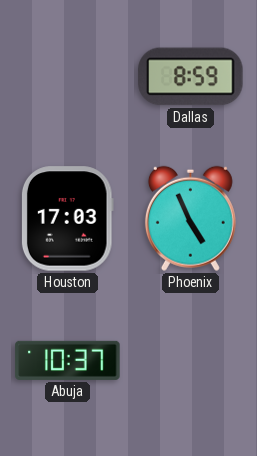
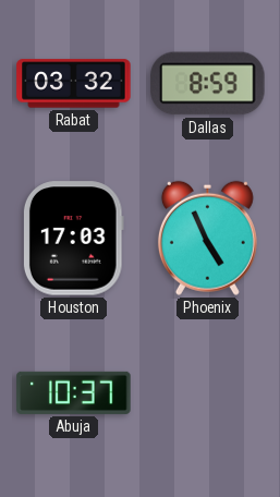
Rabat: none -> 03:32
